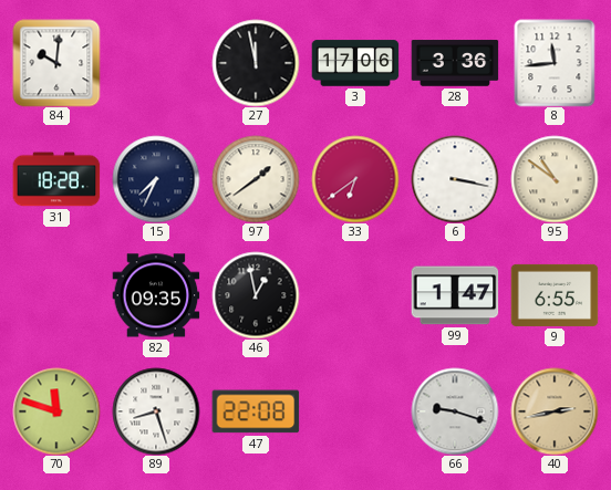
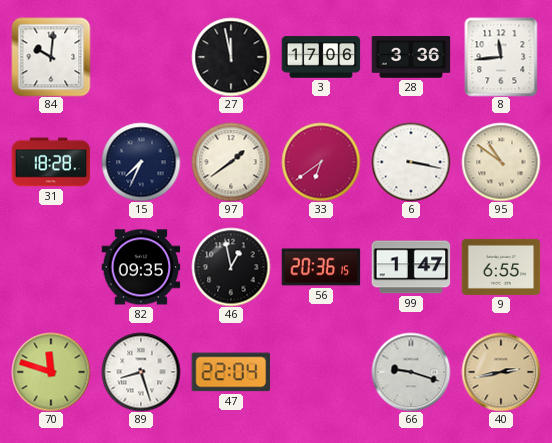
56: none -> 20:36
47: 22:08 -> 22:04
